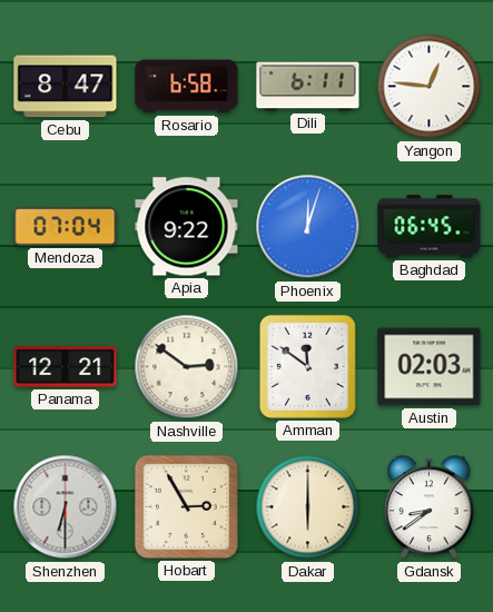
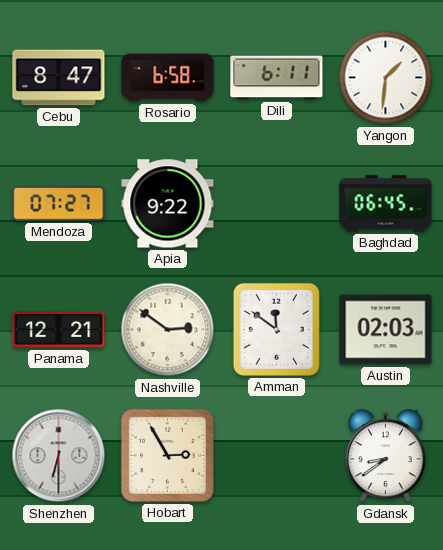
Yangon: 12:46 -> 1:31
Mendoza: 07:04 -> 07:27
Phoenix: 12:03 -> none
Dakar: 6:00 -> none
